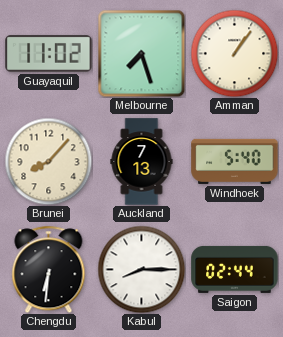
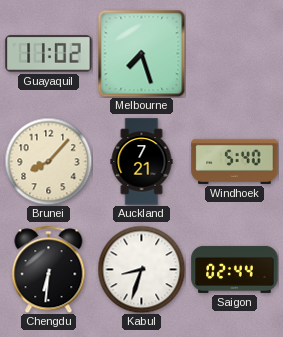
Amman: 1:06 -> none
Auckland: 7:13 -> 7:21
Kabul: 8:15 -> 8:33
